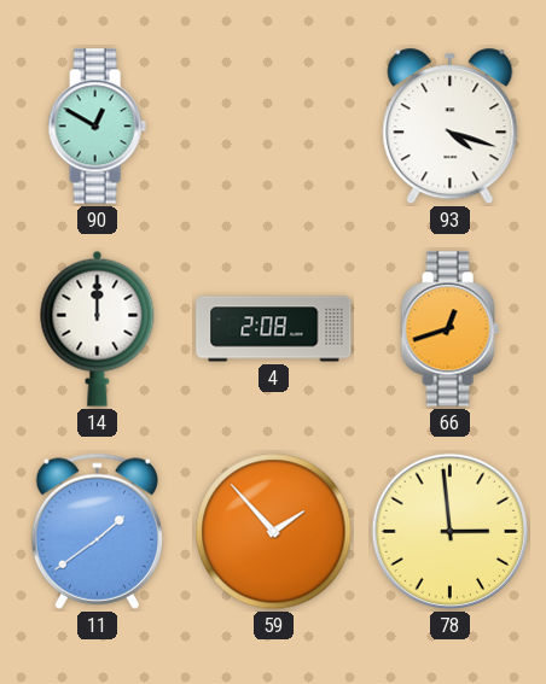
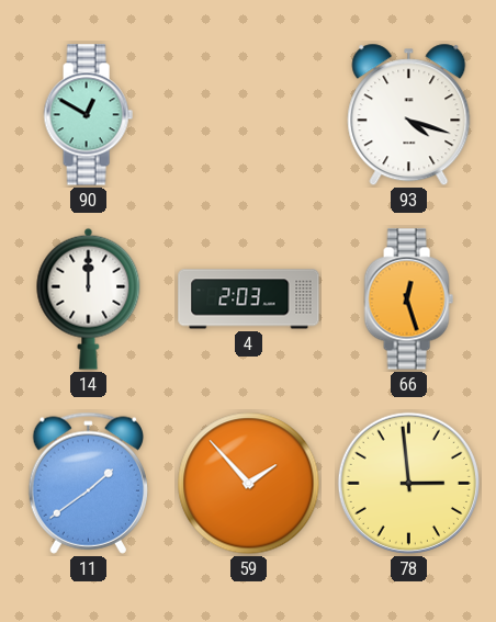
4: 2:08 -> 2:03
66: 12:42 -> 12:27
